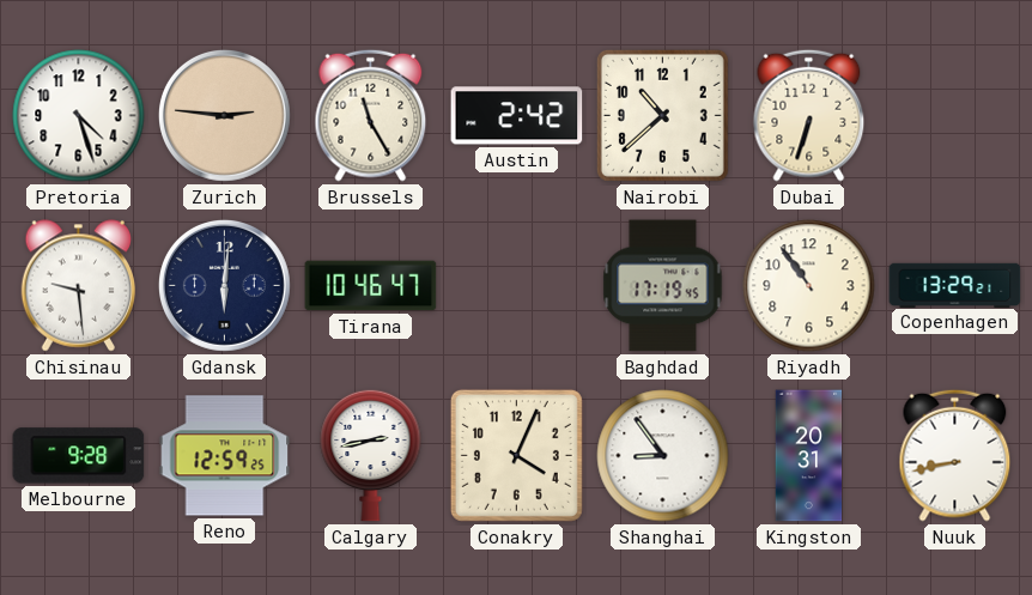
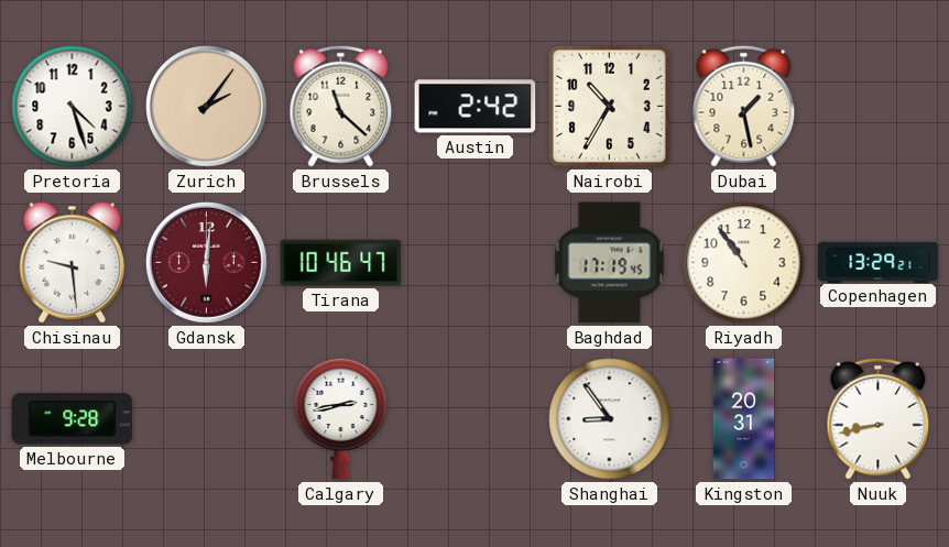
Zurich: 2:46 -> 2:06
Brussels: 11:25 -> 11:22
Nairobi: 10:38 -> 10:35
Dubai: 6:33 -> 1:28
Gdansk dial: navy -> burgundy
Reno: 12:59 -> none
Conakry: 4:04 -> none
